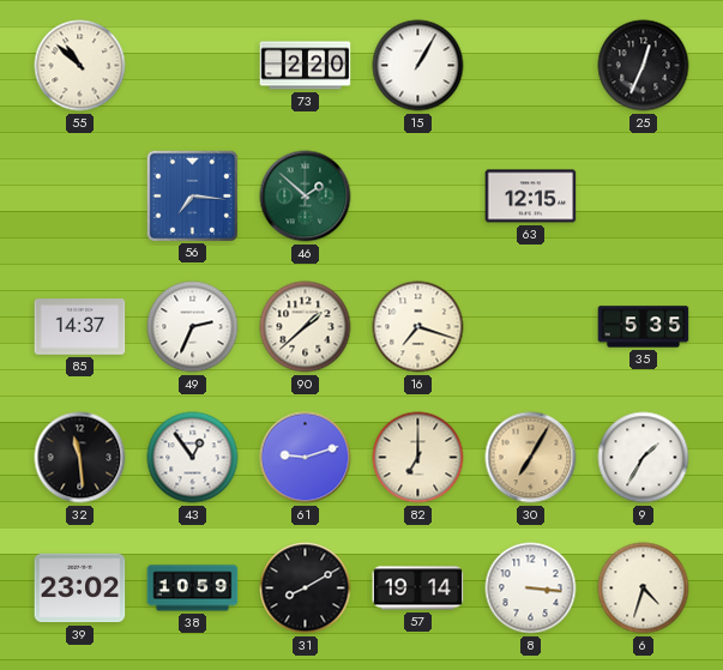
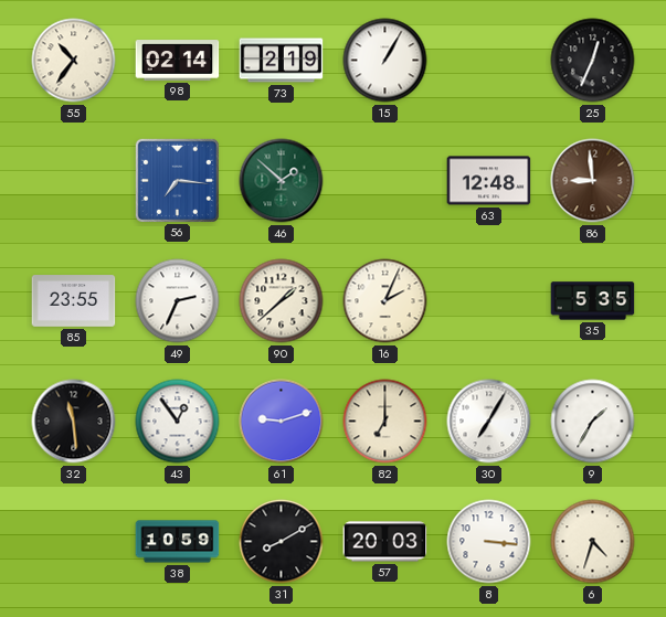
55: 10:52 -> 10:36
98: none -> 02:14
73: 2:20 -> 2:19
63: 12:15 -> 12:48
86: none -> 8:59
85: 14:37 -> 23:55
16: 7:18 -> 2:04
30 dial: champagne -> white
39: 23:02 -> none
57: 19:14 -> 20:03
